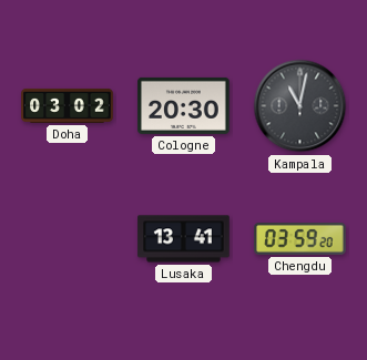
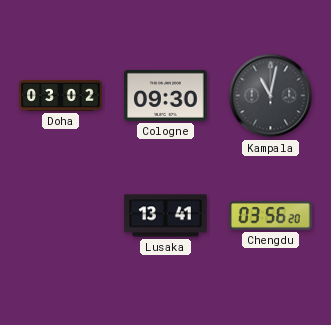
Cologne: 20:30 -> 09:30
Chengdu: 03:59 -> 03:56
